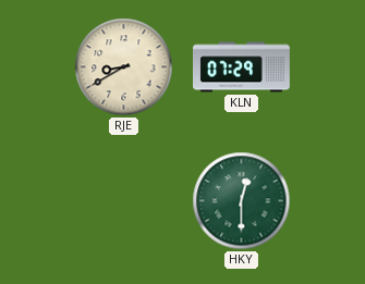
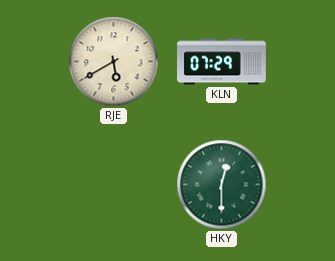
RJE: 8:40 -> 5:40
